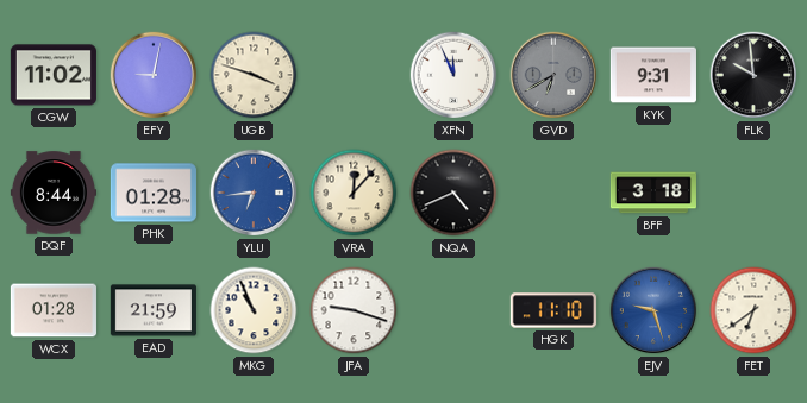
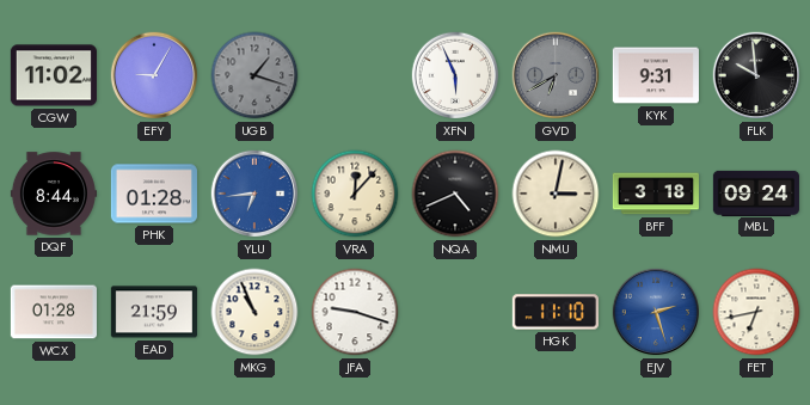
EFY: 9:02 -> 9:05
UGB: 3:48 -> 1:18
UGB dial: cream -> grey
XFN: 11:56 -> 5:56
NMU: none -> 3:02
MBL: none -> 09:24
EJV: 9:27 -> 2:27
FET: 6:39 -> 6:43
